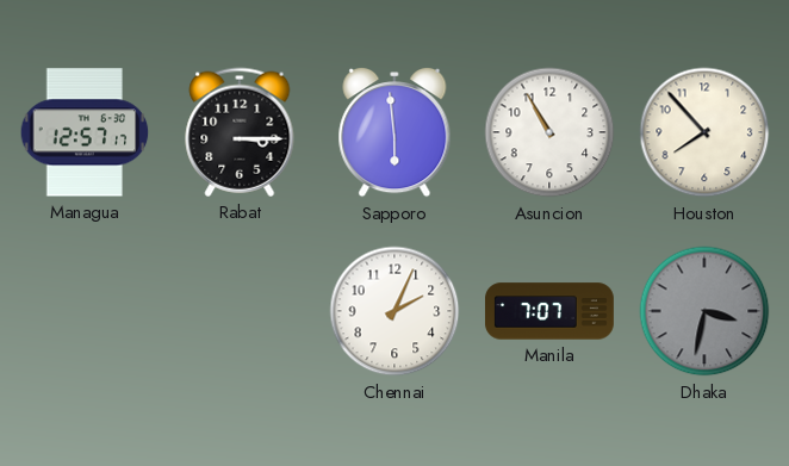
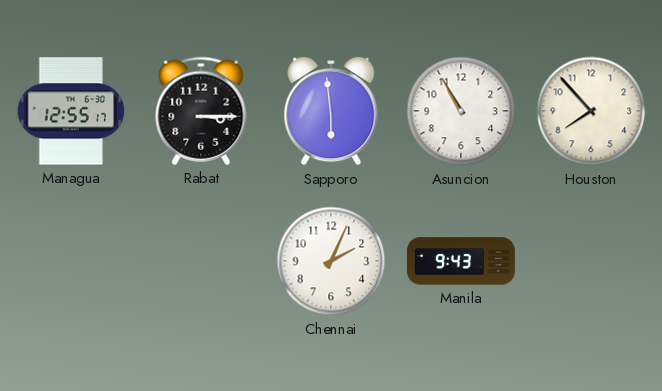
Managua: 12:57 -> 12:55
Manila: 7:07 -> 9:43
Dhaka: 3:32 -> none
